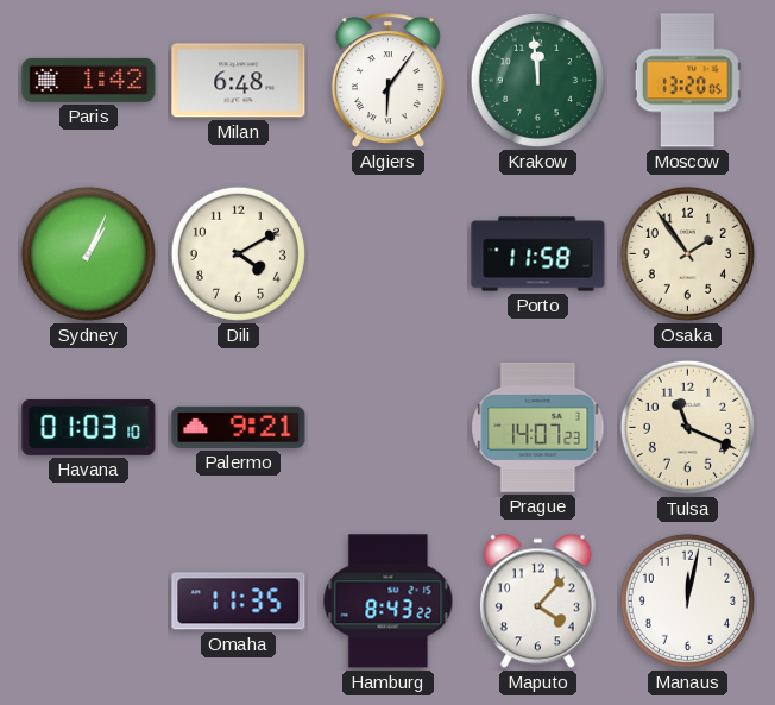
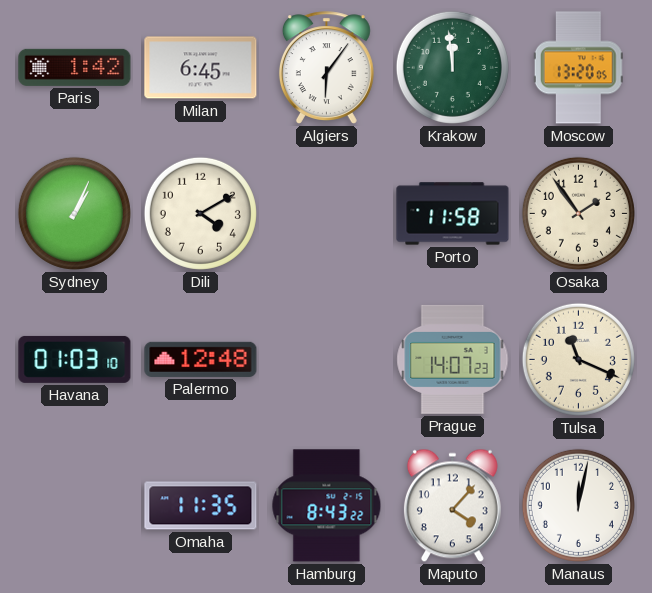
Milan: 6:48 -> 6:45
Palermo: 9:21 -> 12:48
